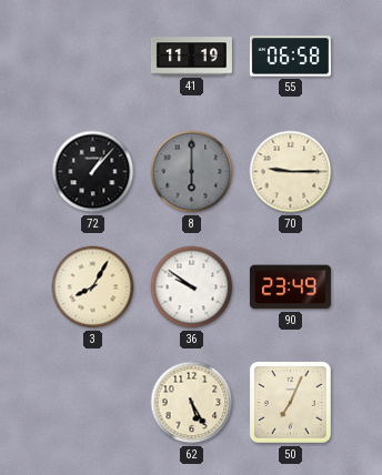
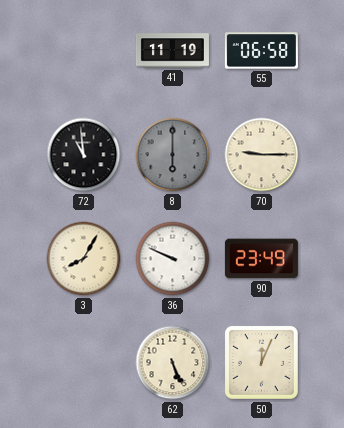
72: 1:07 -> 10:59
36: 9:51 -> 9:49
62: 5:25 -> 5:26
50: 7:04 -> 12:04
